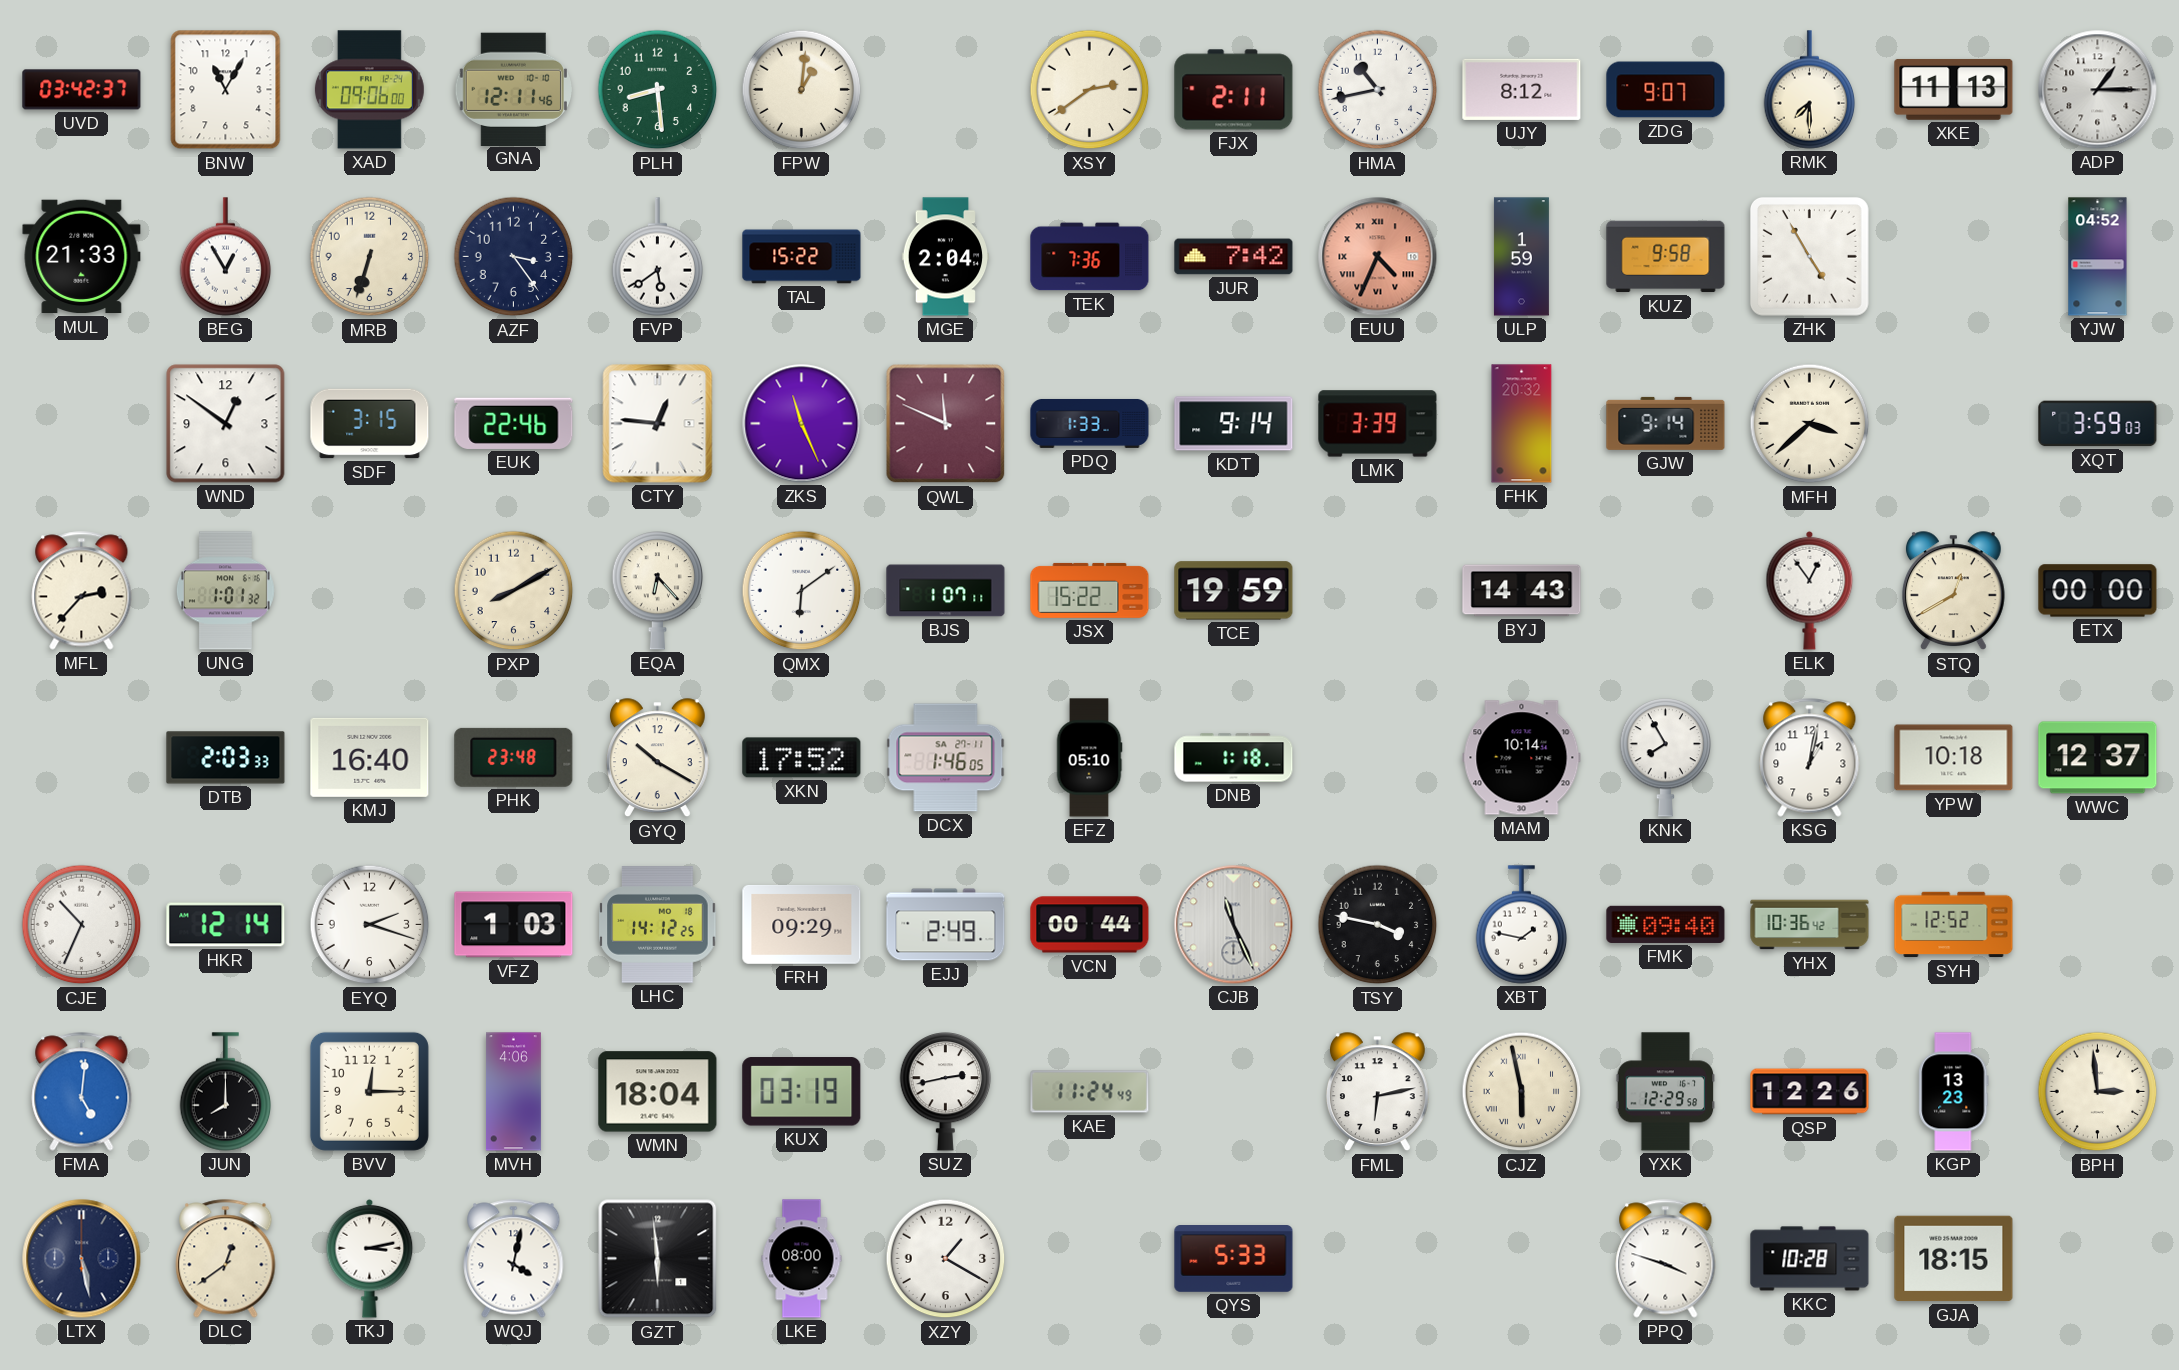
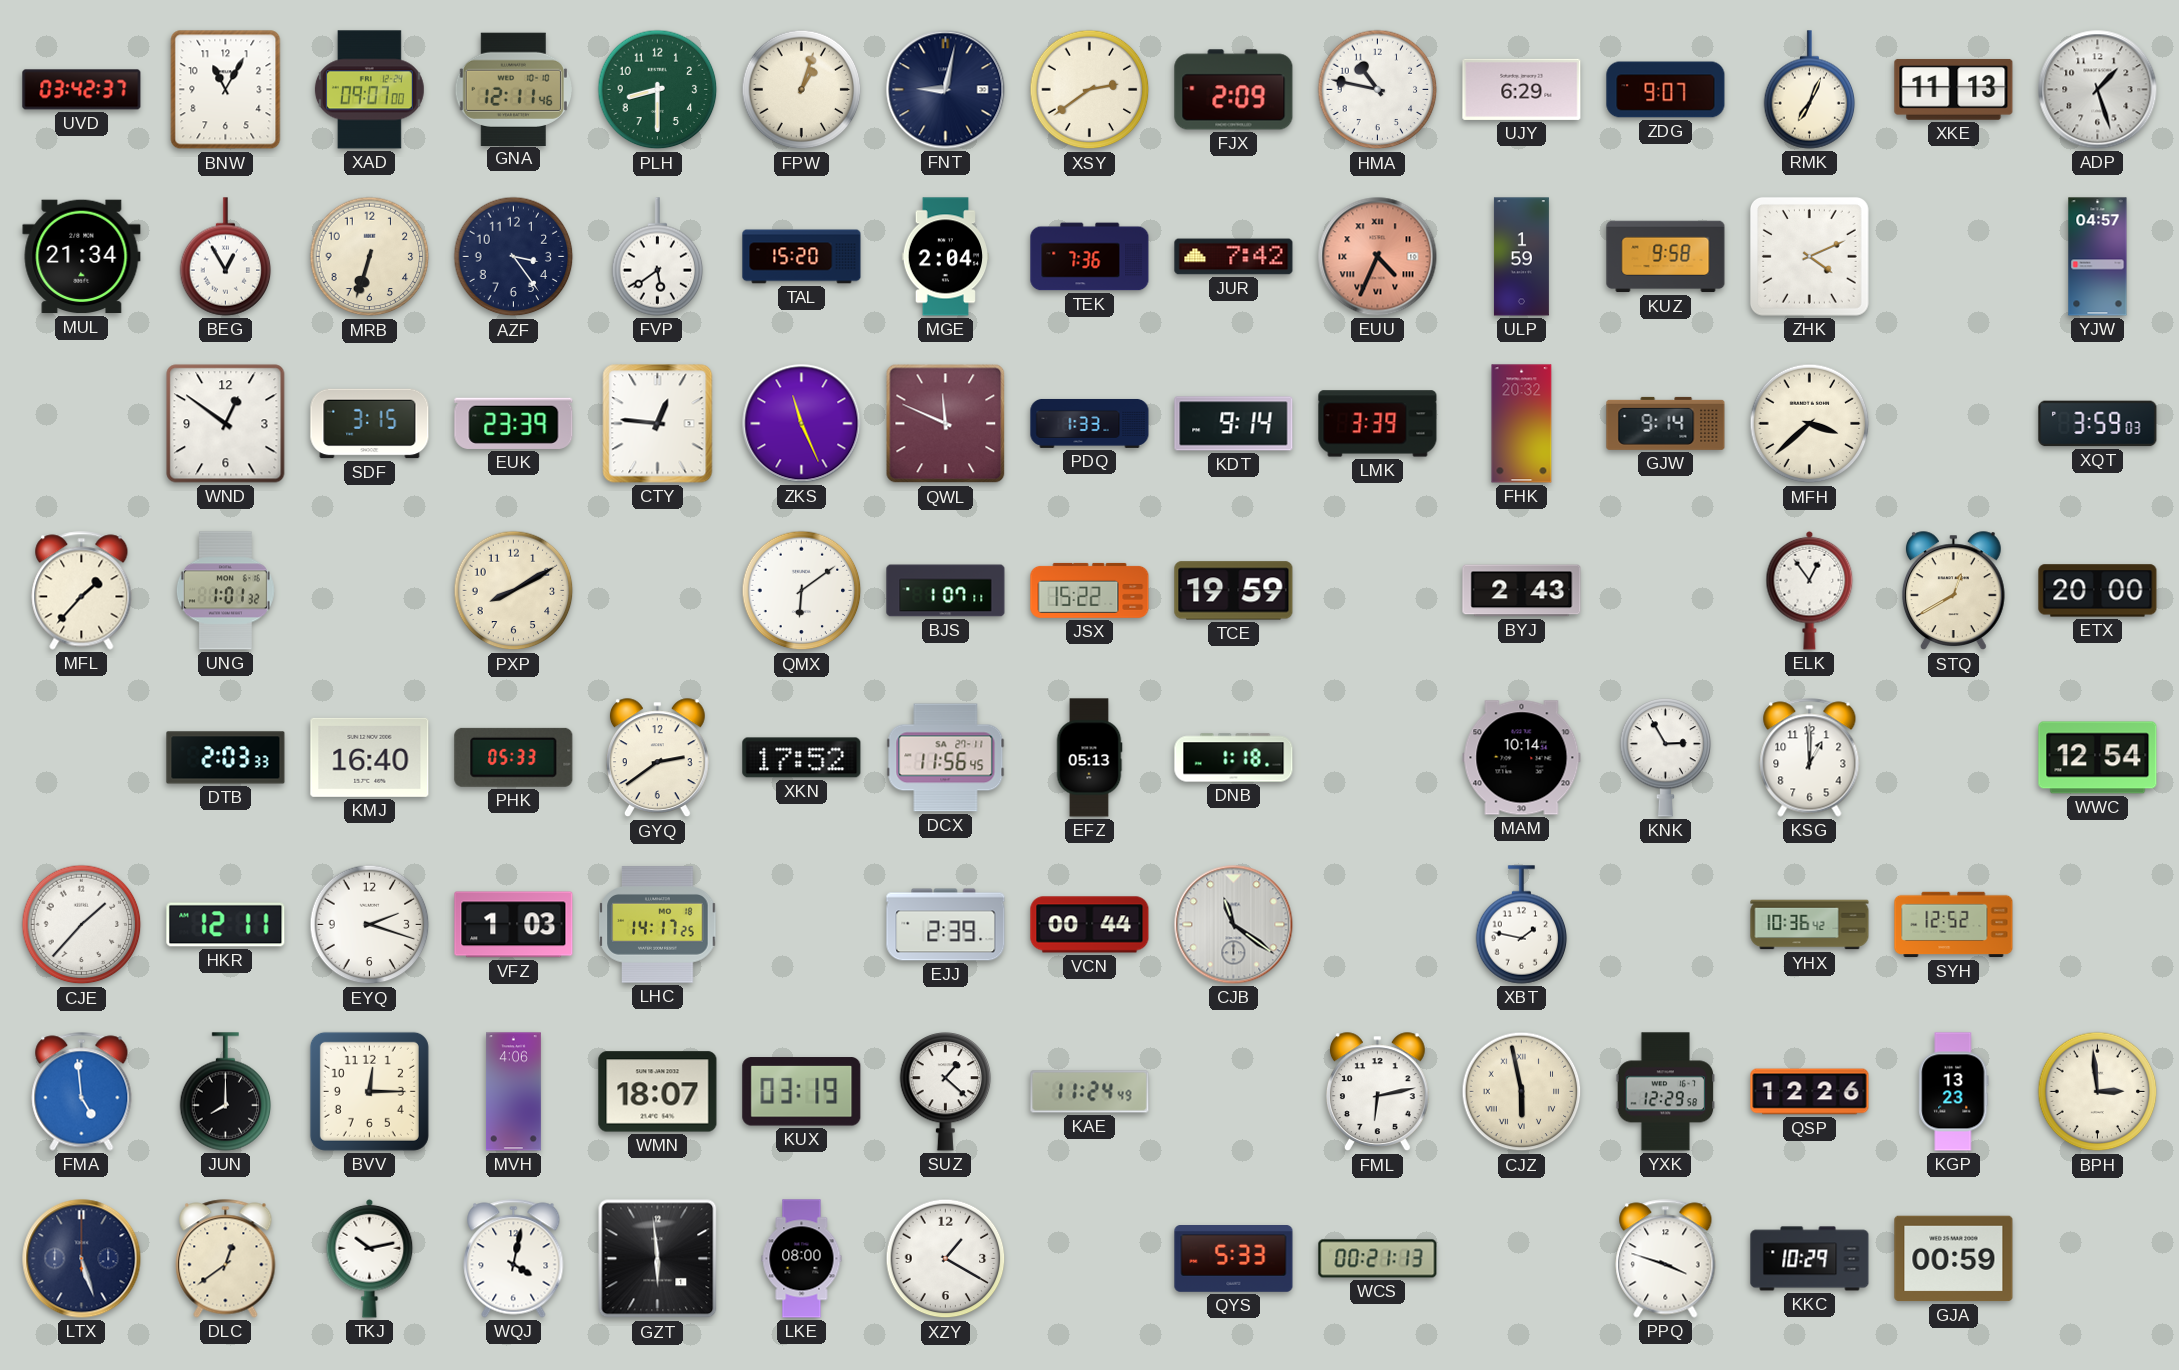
XAD: 09:06 -> 09:07
PLH: 8:29 -> 8:30
FPW: 1:01 -> 1:03
FNT: none -> 9:02
FJX: 2:11 -> 2:09
HMA: 10:43 -> 10:47
UJY: 8:12 -> 6:29
RMK: 7:30 -> 7:04
ADP: 1:15 -> 1:27
MUL: 21:33 -> 21:34
TAL: 15:22 -> 15:20
ZHK: 4:55 -> 4:11
YJW: 04:52 -> 04:57
EUK: 22:46 -> 23:39
MFL: 2:37 -> 1:37
EQA: 6:23 -> none
BYJ: 14:43 -> 2:43
ETX: 00:00 -> 20:00
PHK: 23:48 -> 05:33
GYQ: 10:20 -> 2:39
DCX: 1:46 -> 11:56
EFZ: 05:10 -> 05:13
KNK: 7:55 -> 2:55
KSG: 1:02 -> 1:00
YPW: 10:18 -> none
WWC: 12:37 -> 12:54
CJE: 10:34 -> 1:37
HKR: 12:14 -> 12:11
LHC: 14:12 -> 14:17
FRH: 09:29 -> none
EJJ: 2:49 -> 2:39
CJB: 11:26 -> 11:21
TSY: 3:47 -> none
FMK: 09:40 -> none
FMA: 5:01 -> 4:59
WMN: 18:04 -> 18:07
SUZ: 2:43 -> 1:22
LTX: 5:28 -> 5:27
TKJ: 3:13 -> 10:13
WCS: none -> 00:21
KKC: 10:28 -> 10:29
GJA: 18:15 -> 00:59
